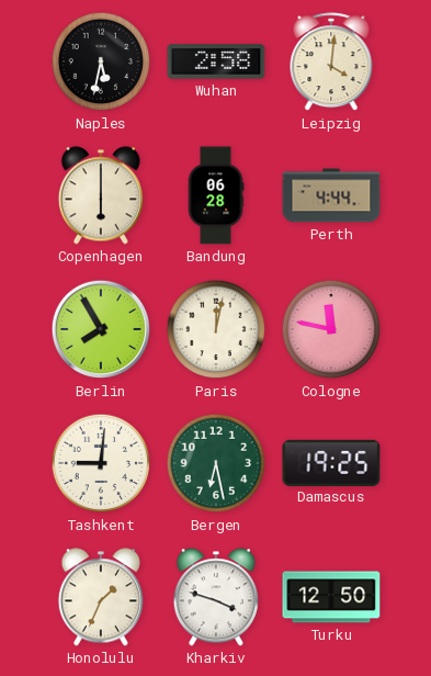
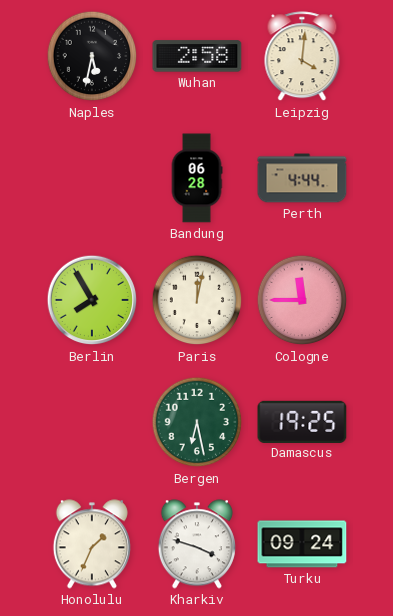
Copenhagen: 6:00 -> none
Cologne: 11:47 -> 11:45
Tashkent: 9:01 -> none
Turku: 12:50 -> 09:24
